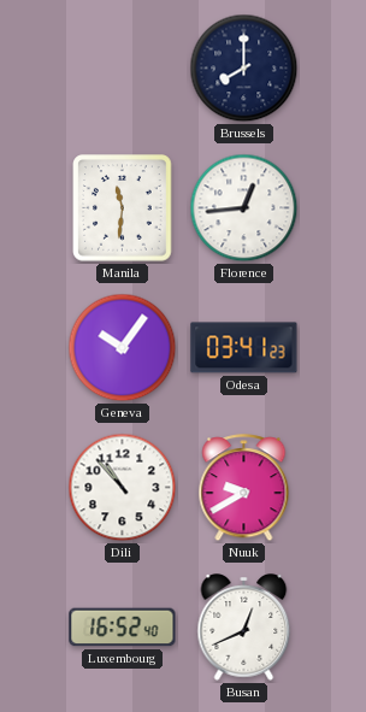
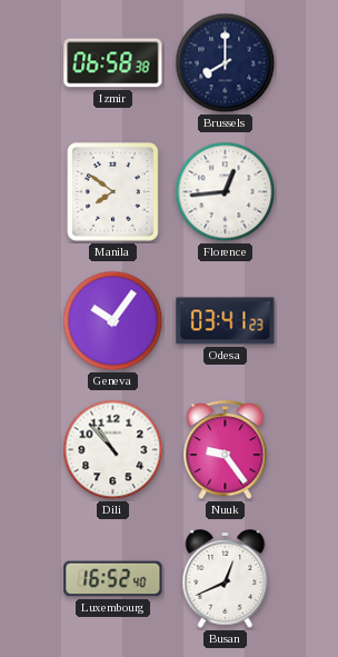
Izmir: none -> 06:58
Manila: 11:31 -> 7:51
Nuuk: 9:40 -> 9:24
